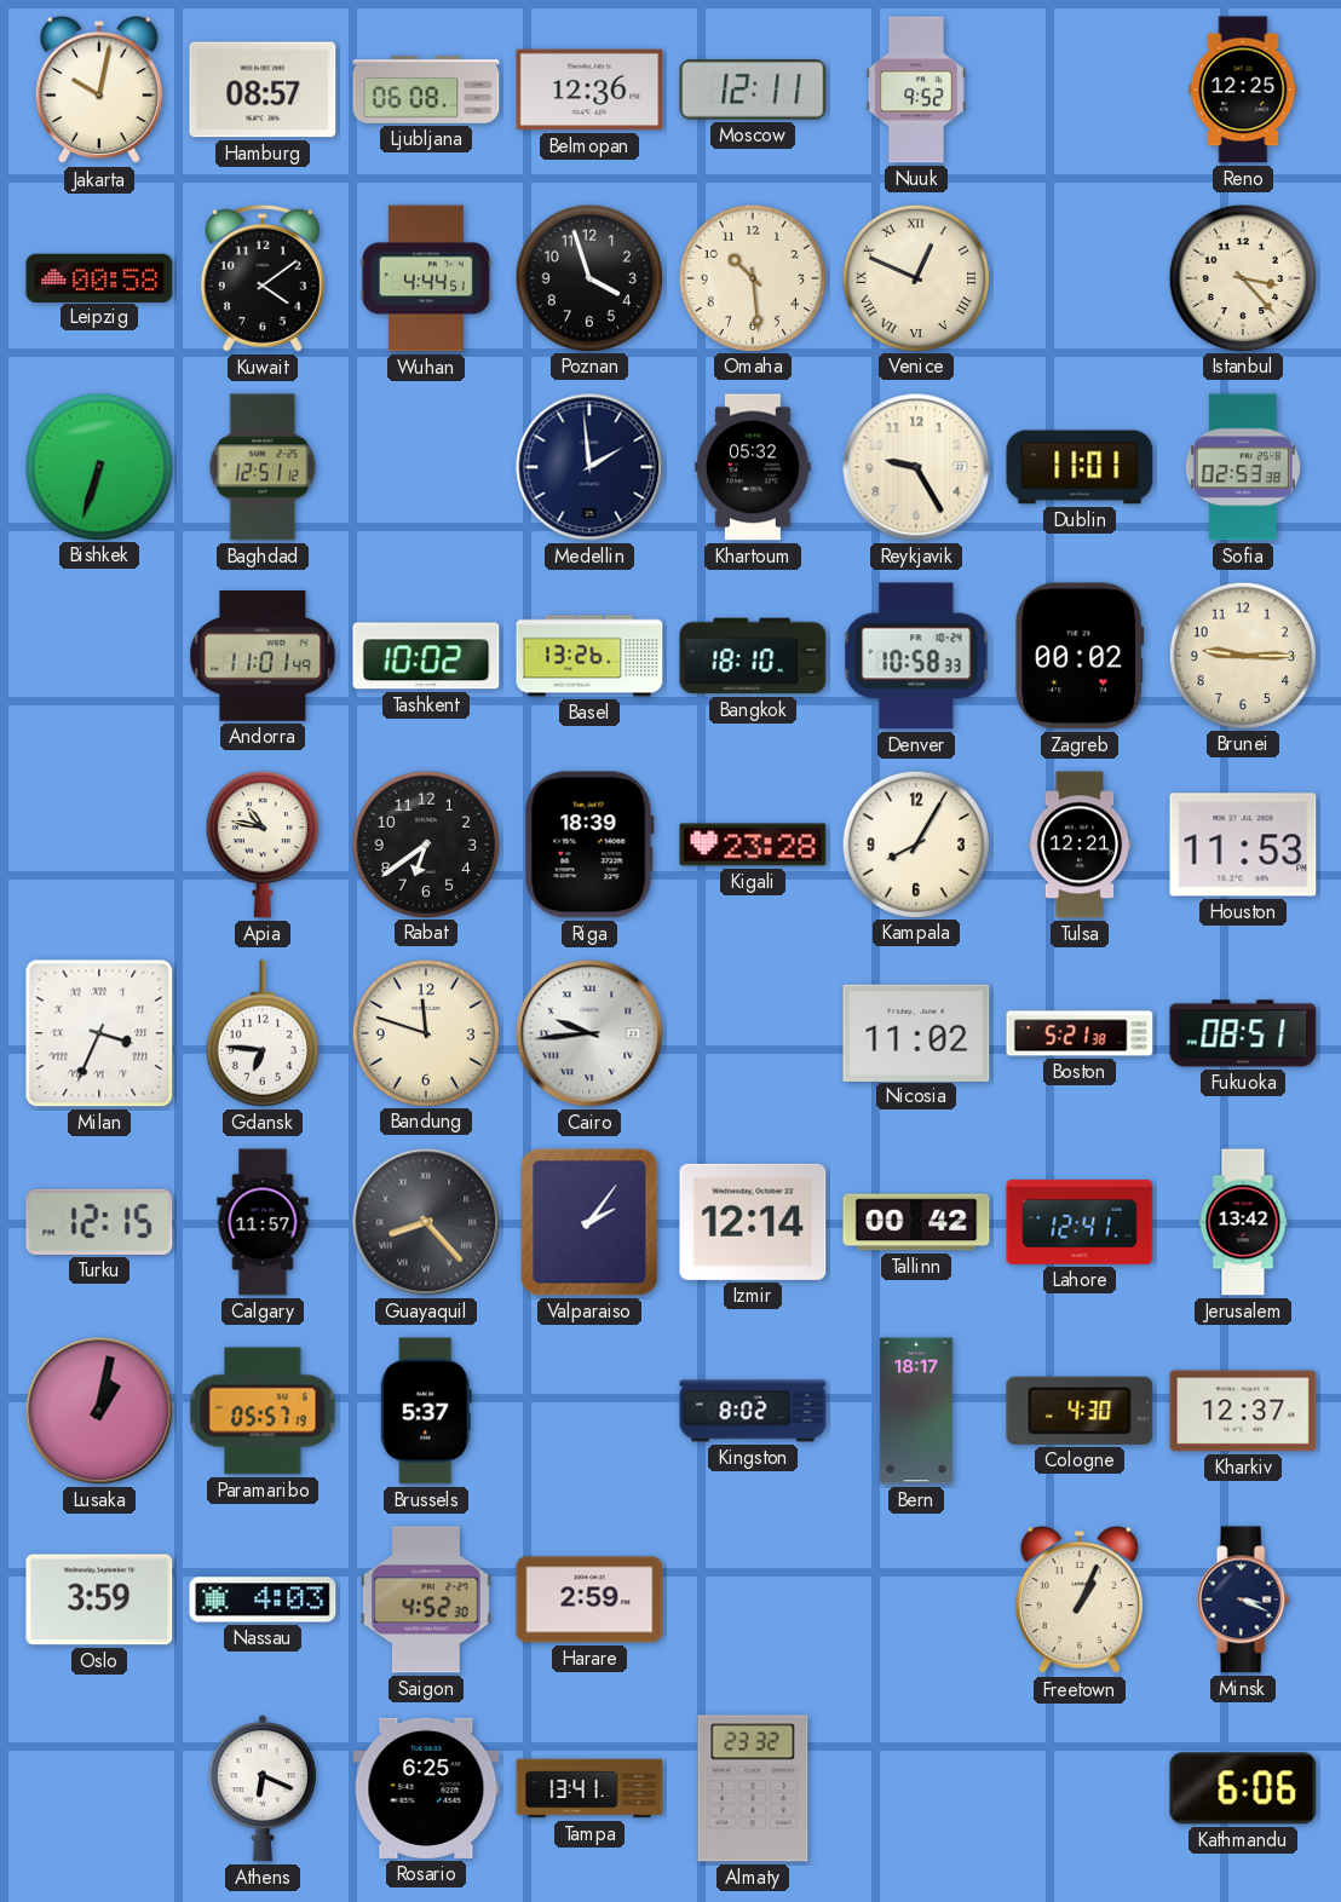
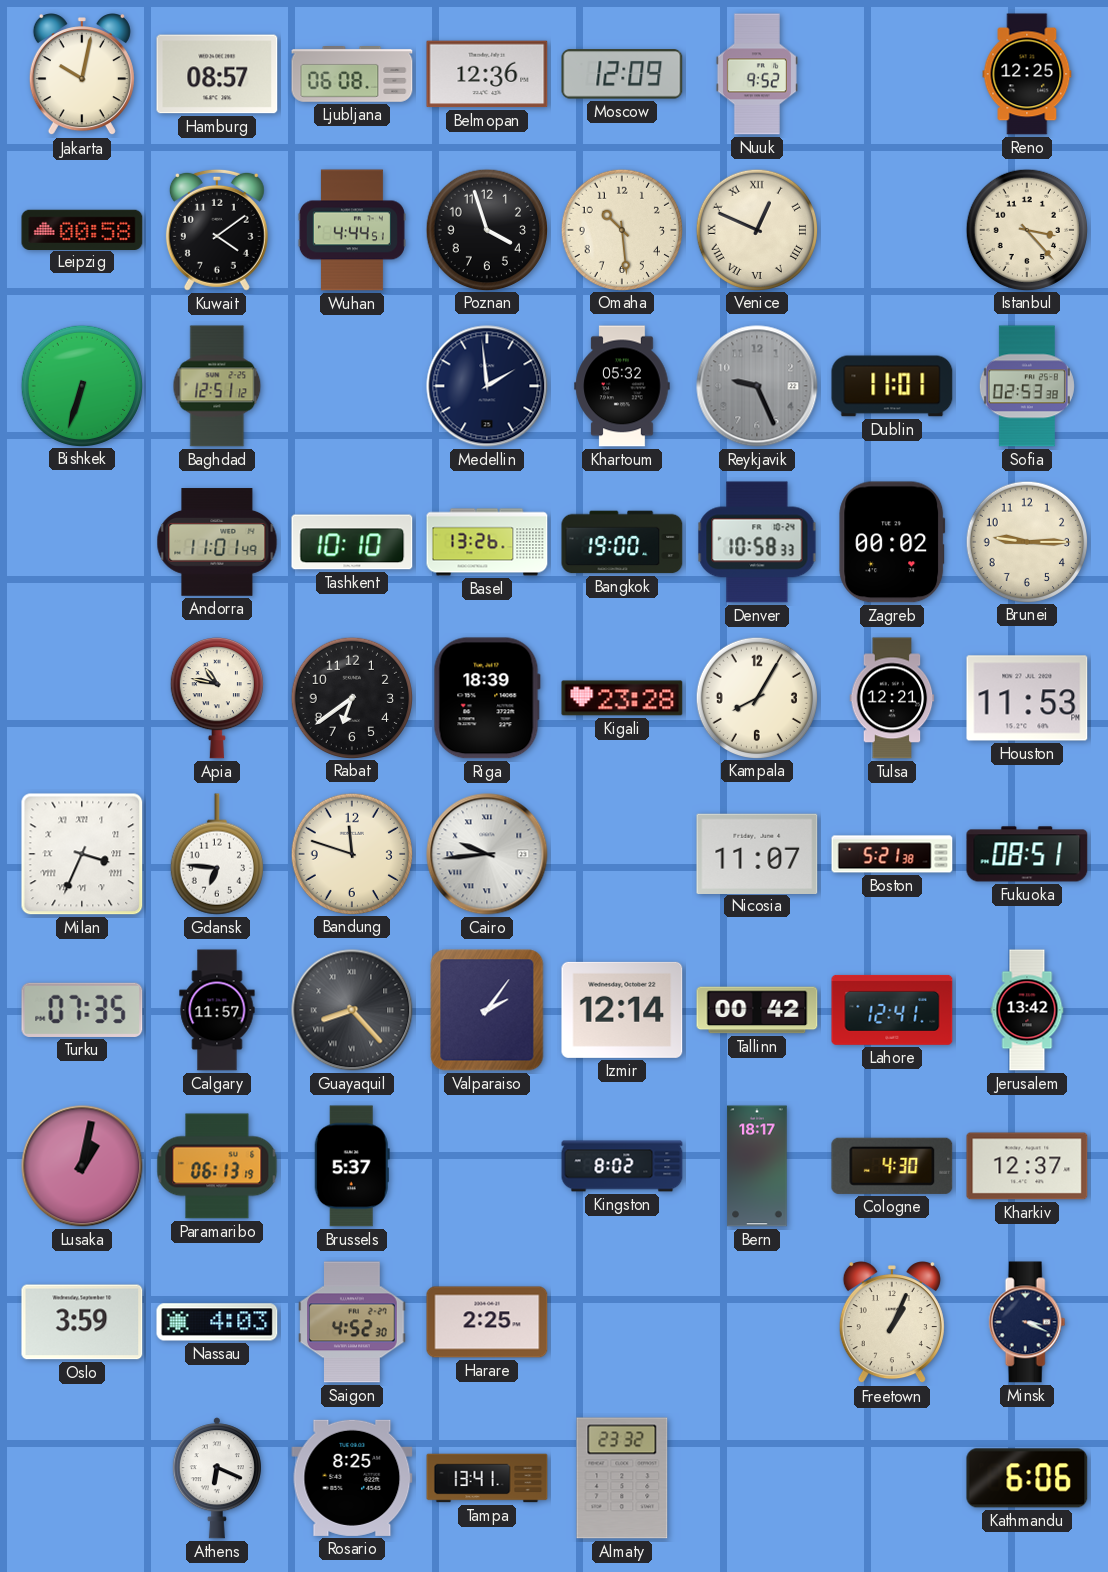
Moscow: 12:11 -> 12:09
Reykjavik: 9:25 -> 9:26
Reykjavik dial: cream -> grey
Tashkent: 10:02 -> 10:10
Bangkok: 18:10 -> 19:00
Nicosia: 11:02 -> 11:07
Turku: 12:15 -> 07:35
Paramaribo: 05:57 -> 06:13
Harare: 2:59 -> 2:25
Rosario: 6:25 -> 8:25
